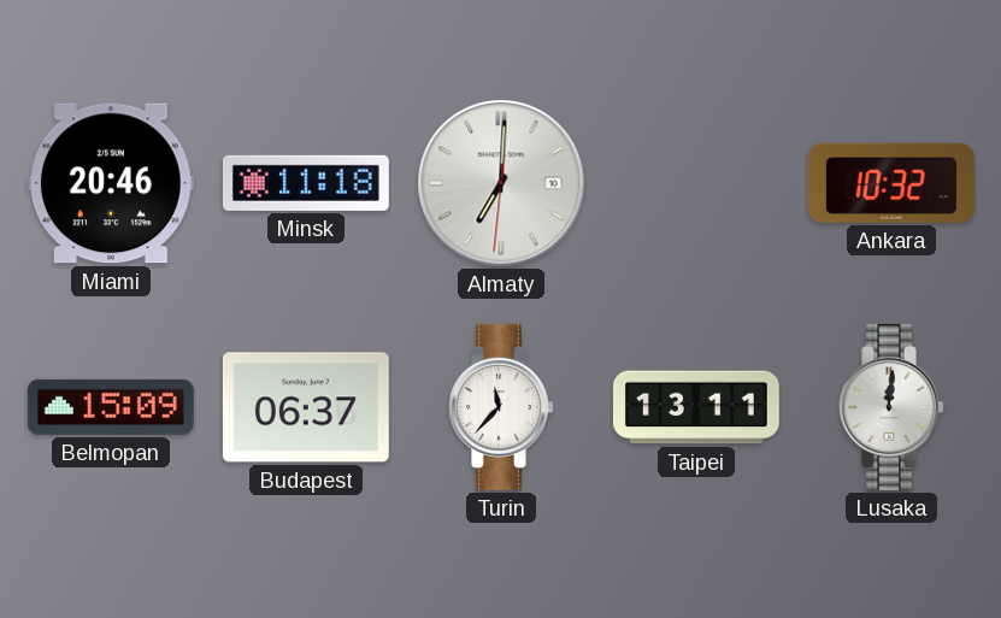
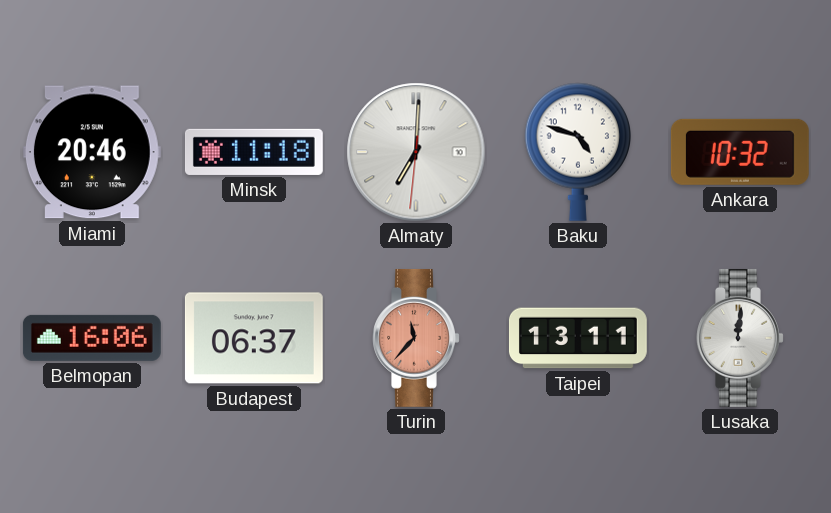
Baku: none -> 4:48
Belmopan: 15:09 -> 16:06
Turin dial: white -> salmon
